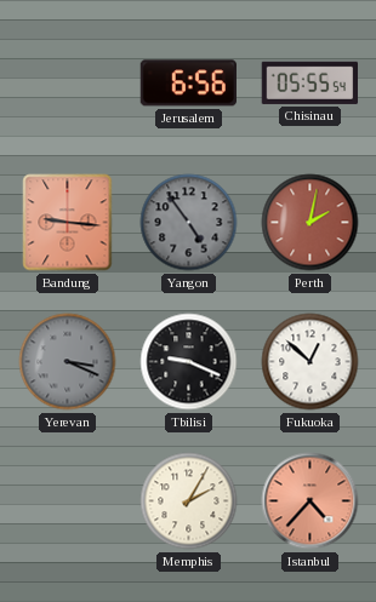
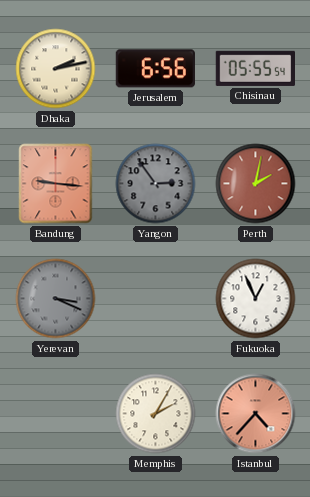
Dhaka: none -> 2:13
Yangon: 4:54 -> 2:54
Tbilisi: 9:19 -> none
Fukuoka: 12:52 -> 12:56
